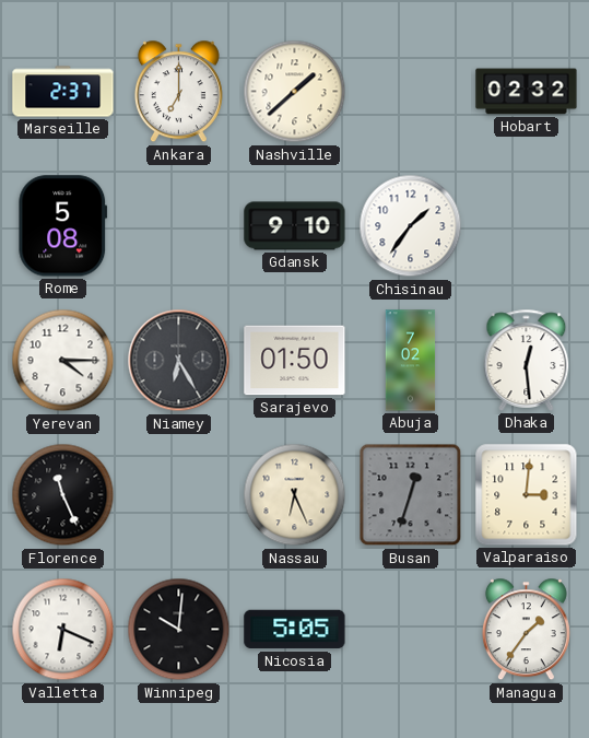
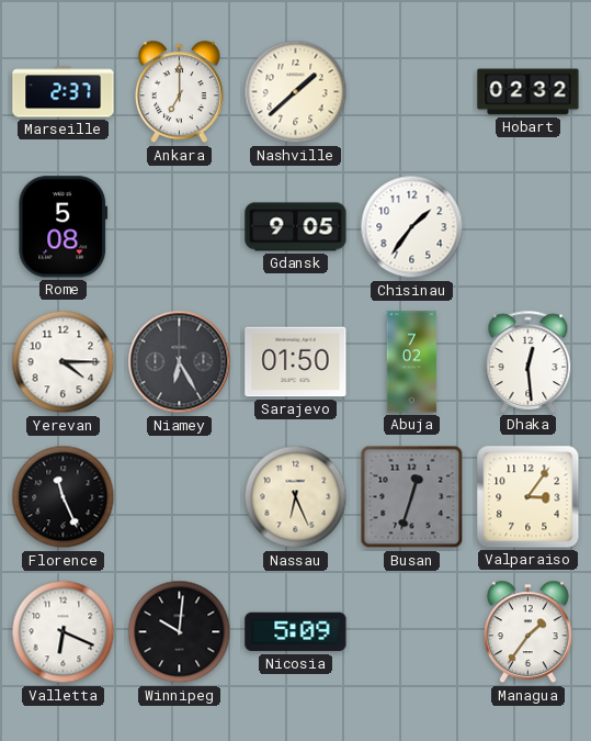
Gdansk: 9:10 -> 9:05
Valparaiso: 3:01 -> 3:06
Nicosia: 5:05 -> 5:09
